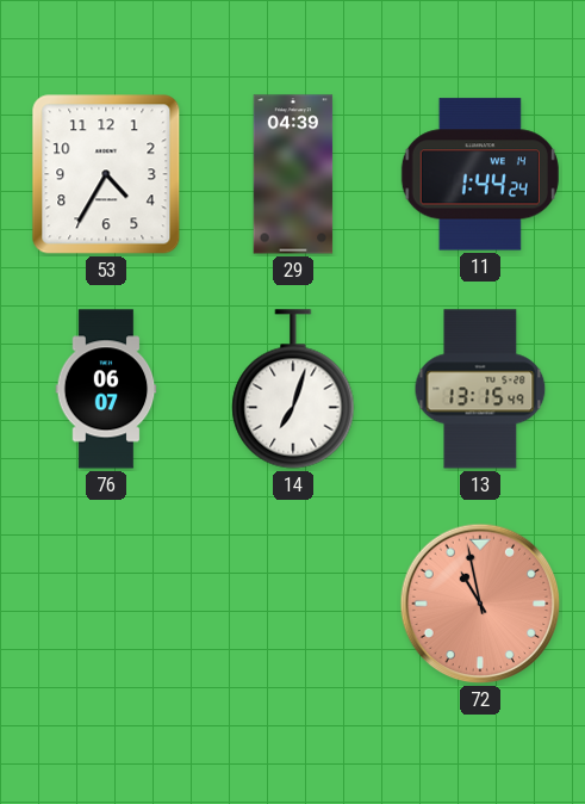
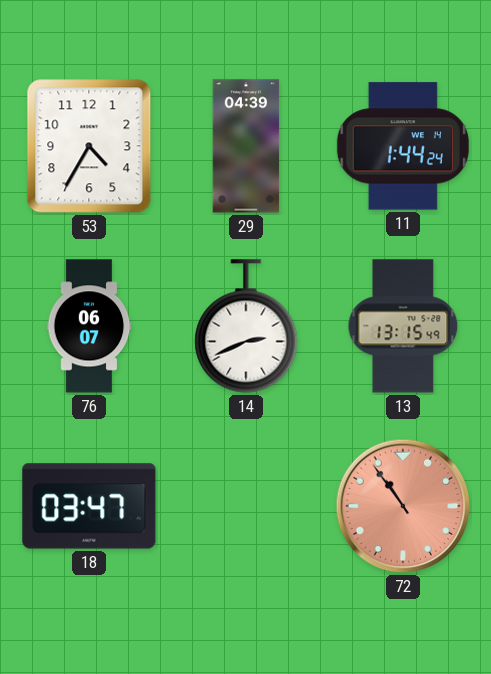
14: 7:03 -> 2:41
18: none -> 03:47
72: 10:58 -> 10:54
